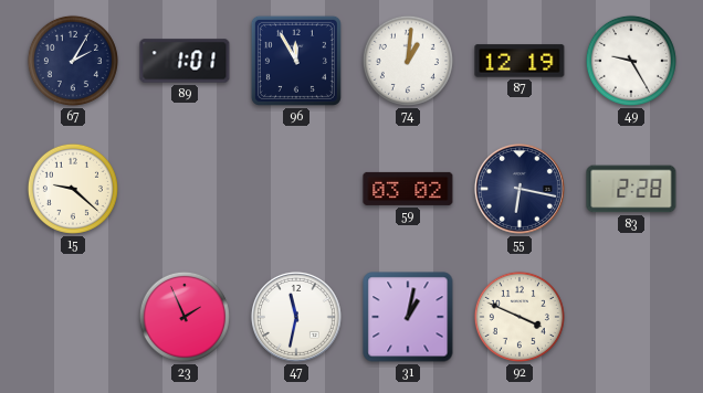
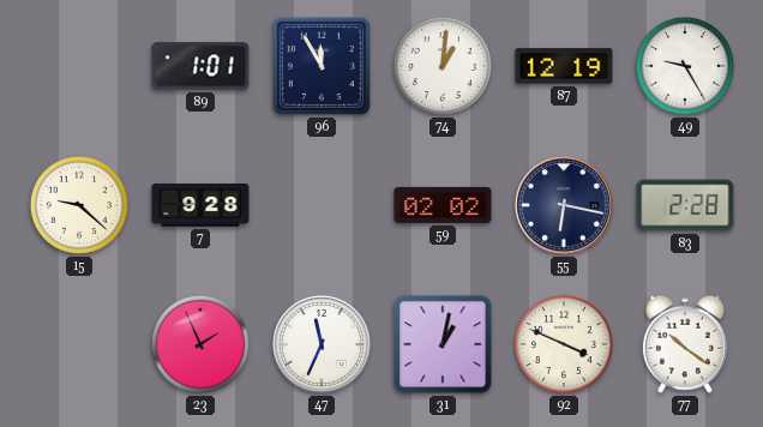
67: 2:05 -> none
7: none -> 9:28
59: 03:02 -> 02:02
47: 11:32 -> 11:34
77: none -> 10:21
